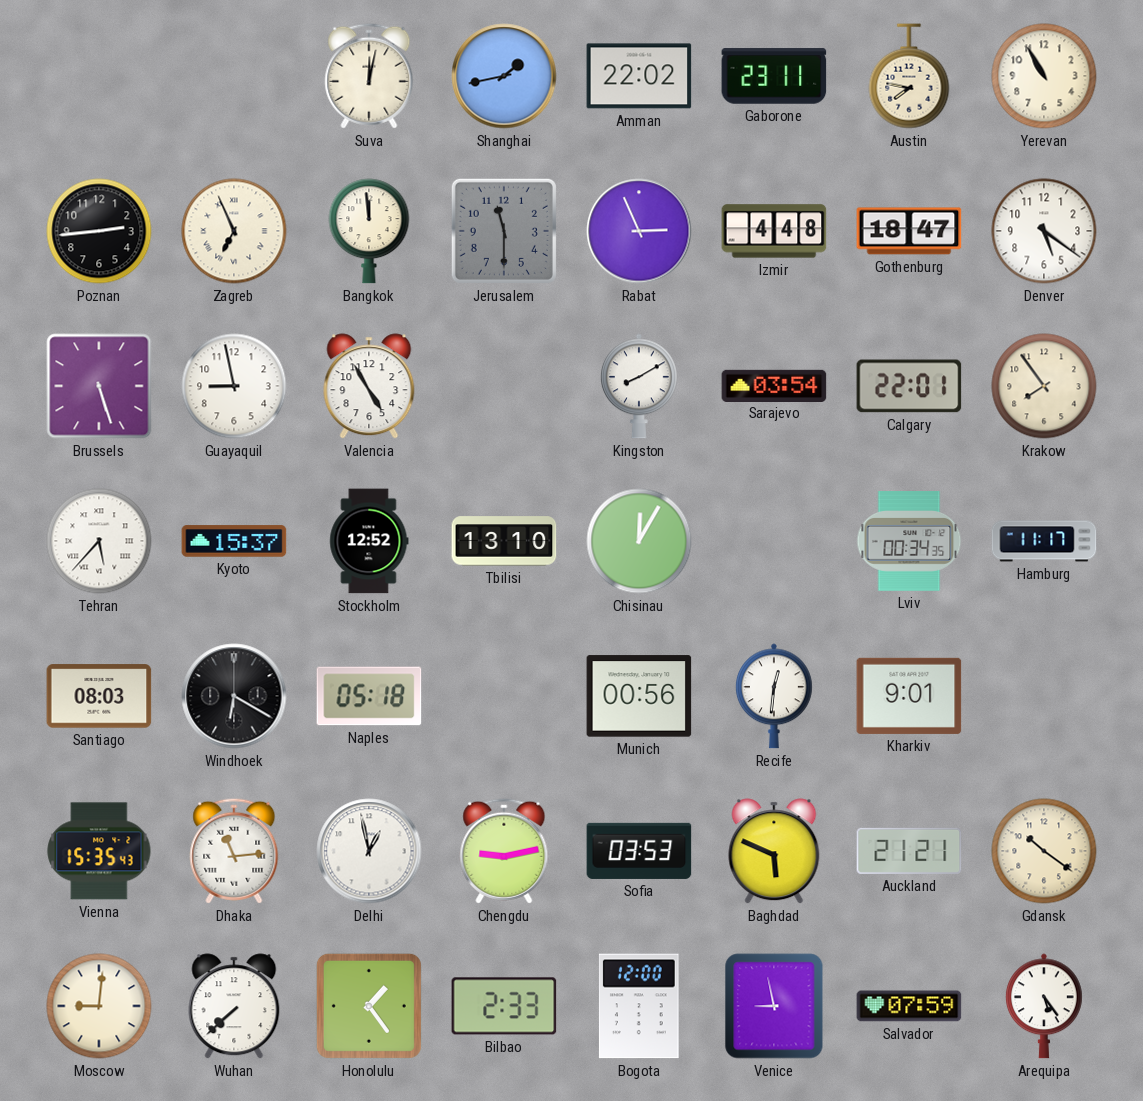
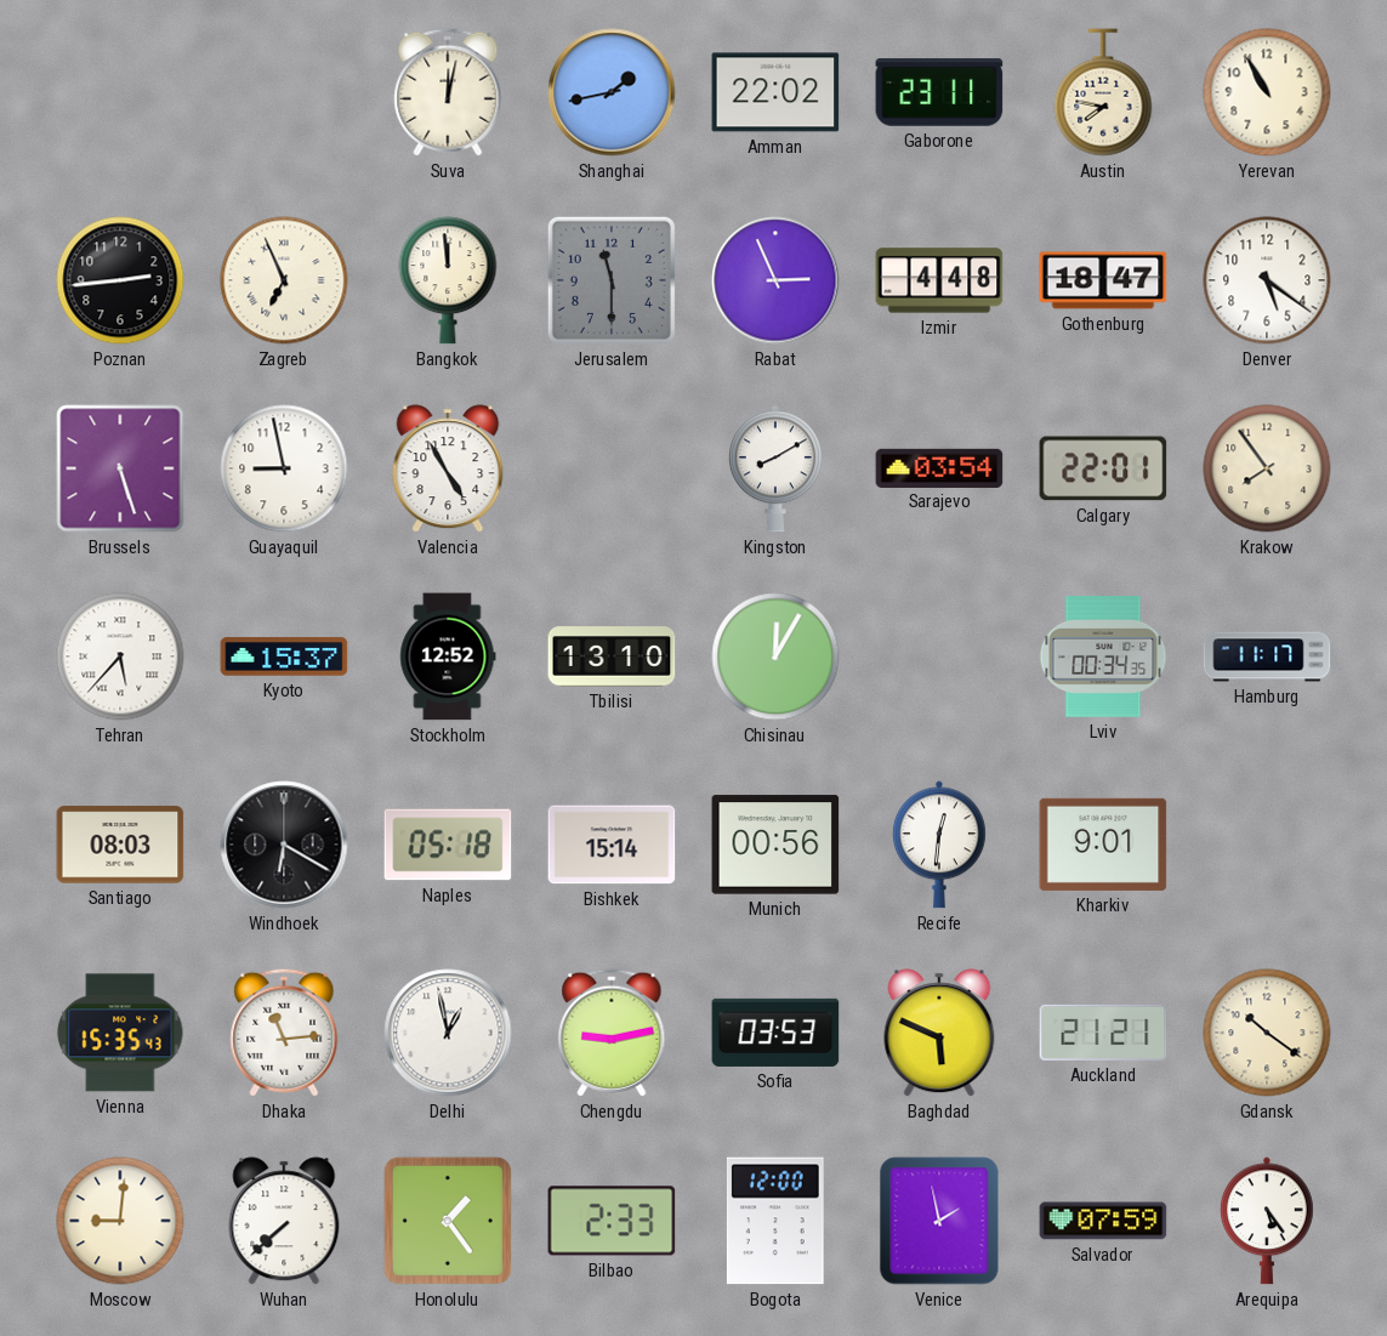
Bishkek: none -> 15:14
Venice: 8:58 -> 1:58
